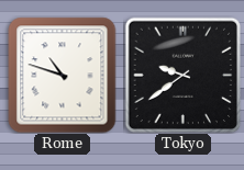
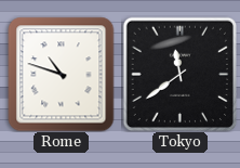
Tokyo: 9:39 -> 11:39
